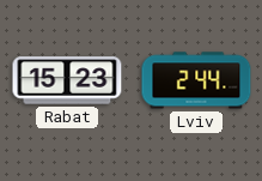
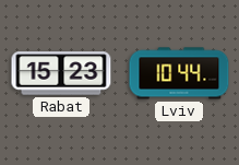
Lviv: 2:44 -> 10:44
